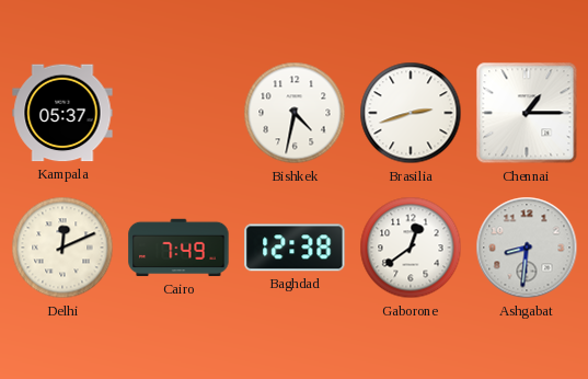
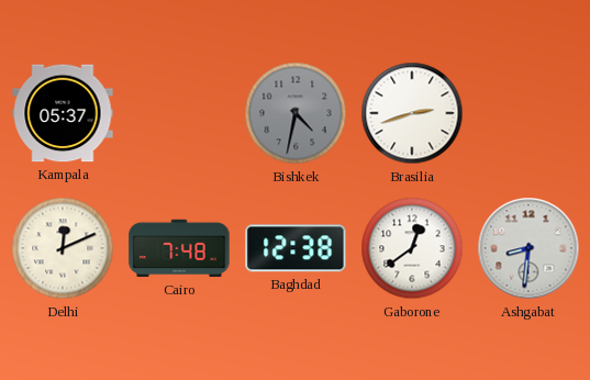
Bishkek dial: white -> grey
Chennai: 1:15 -> none
Cairo: 7:49 -> 7:48
